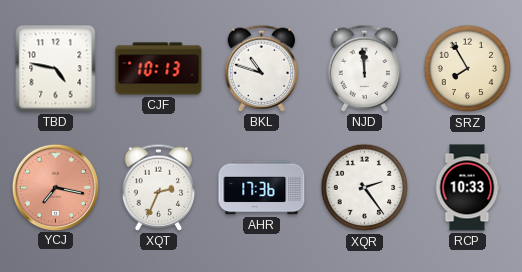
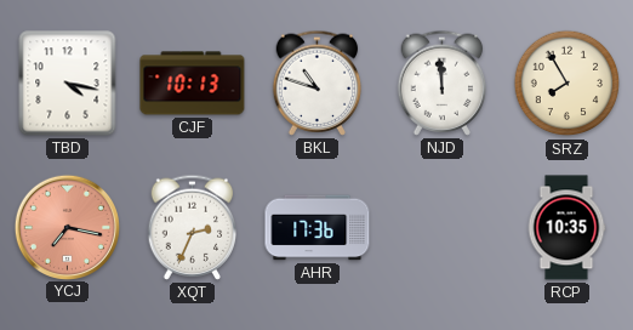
TBD: 4:47 -> 4:17
XQR: 2:24 -> none
RCP: 10:33 -> 10:35
